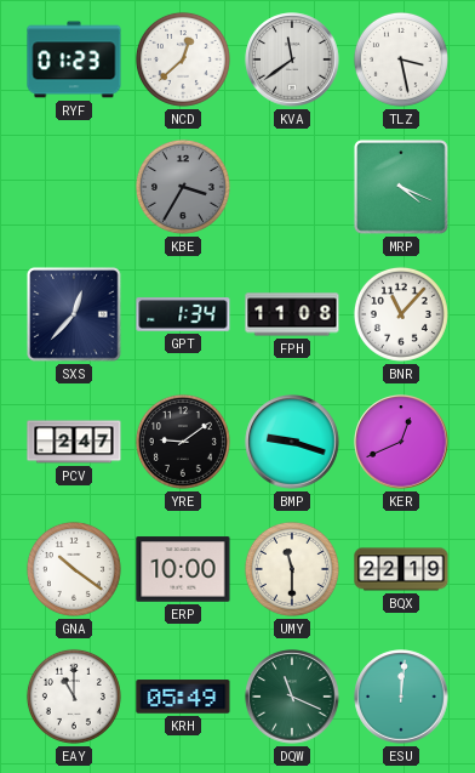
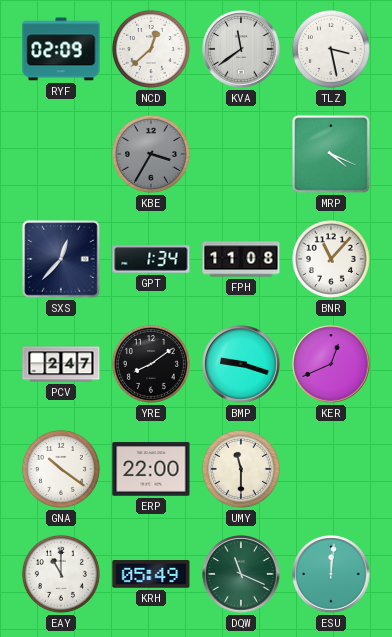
RYF: 01:23 -> 02:09
YRE: 9:09 -> 8:09
ERP: 10:00 -> 22:00
BQX: 22:19 -> none
